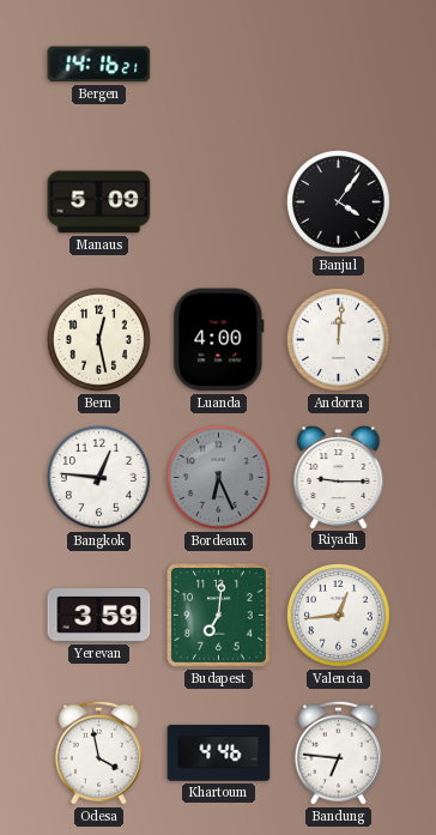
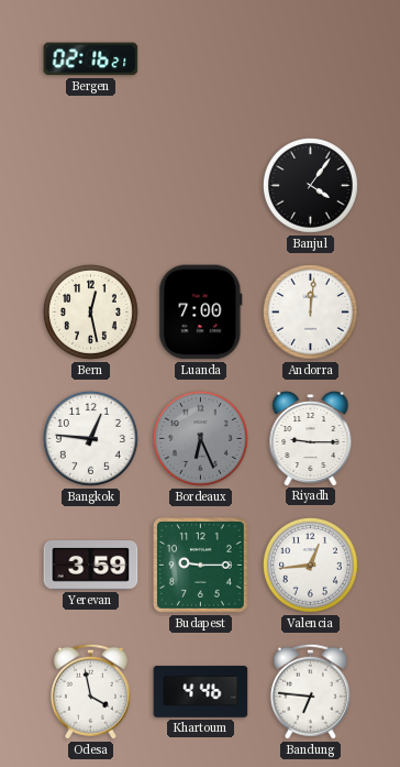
Bergen: 14:16 -> 02:16
Manaus: 5:09 -> none
Luanda: 4:00 -> 7:00
Budapest: 7:01 -> 9:15
